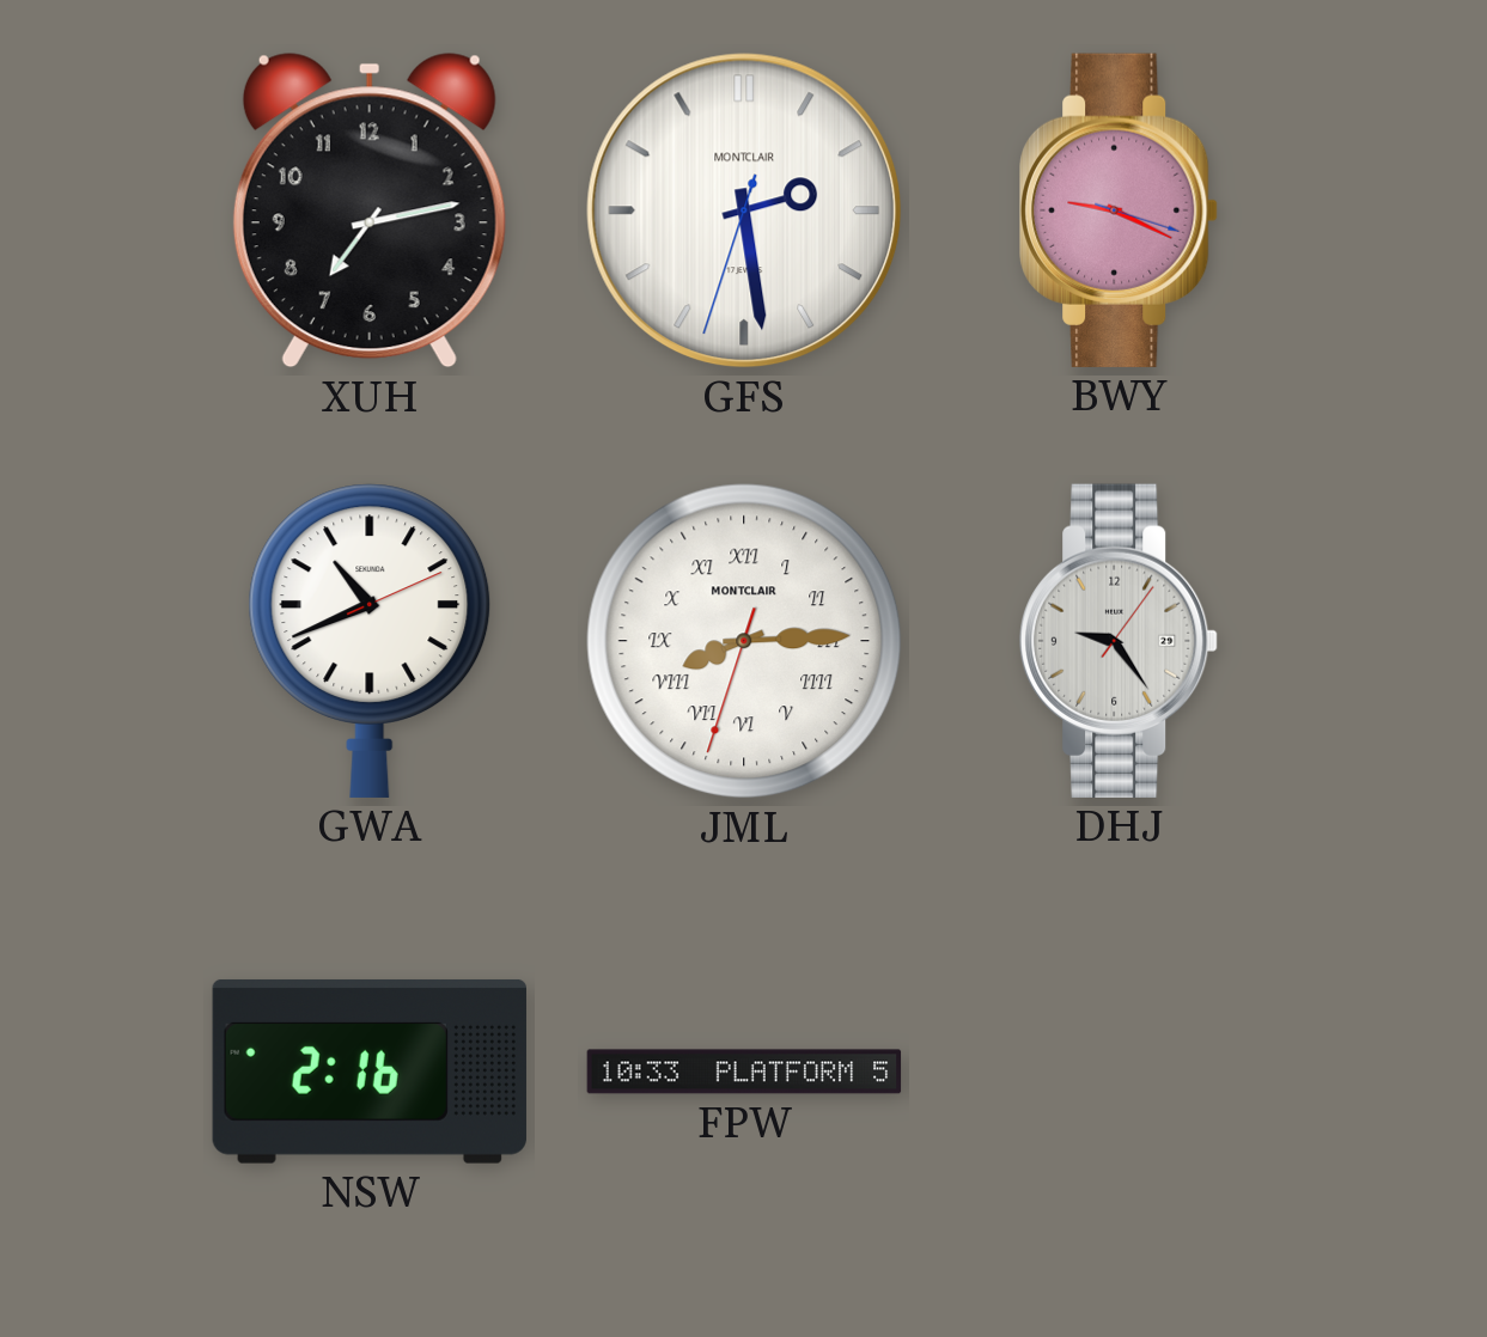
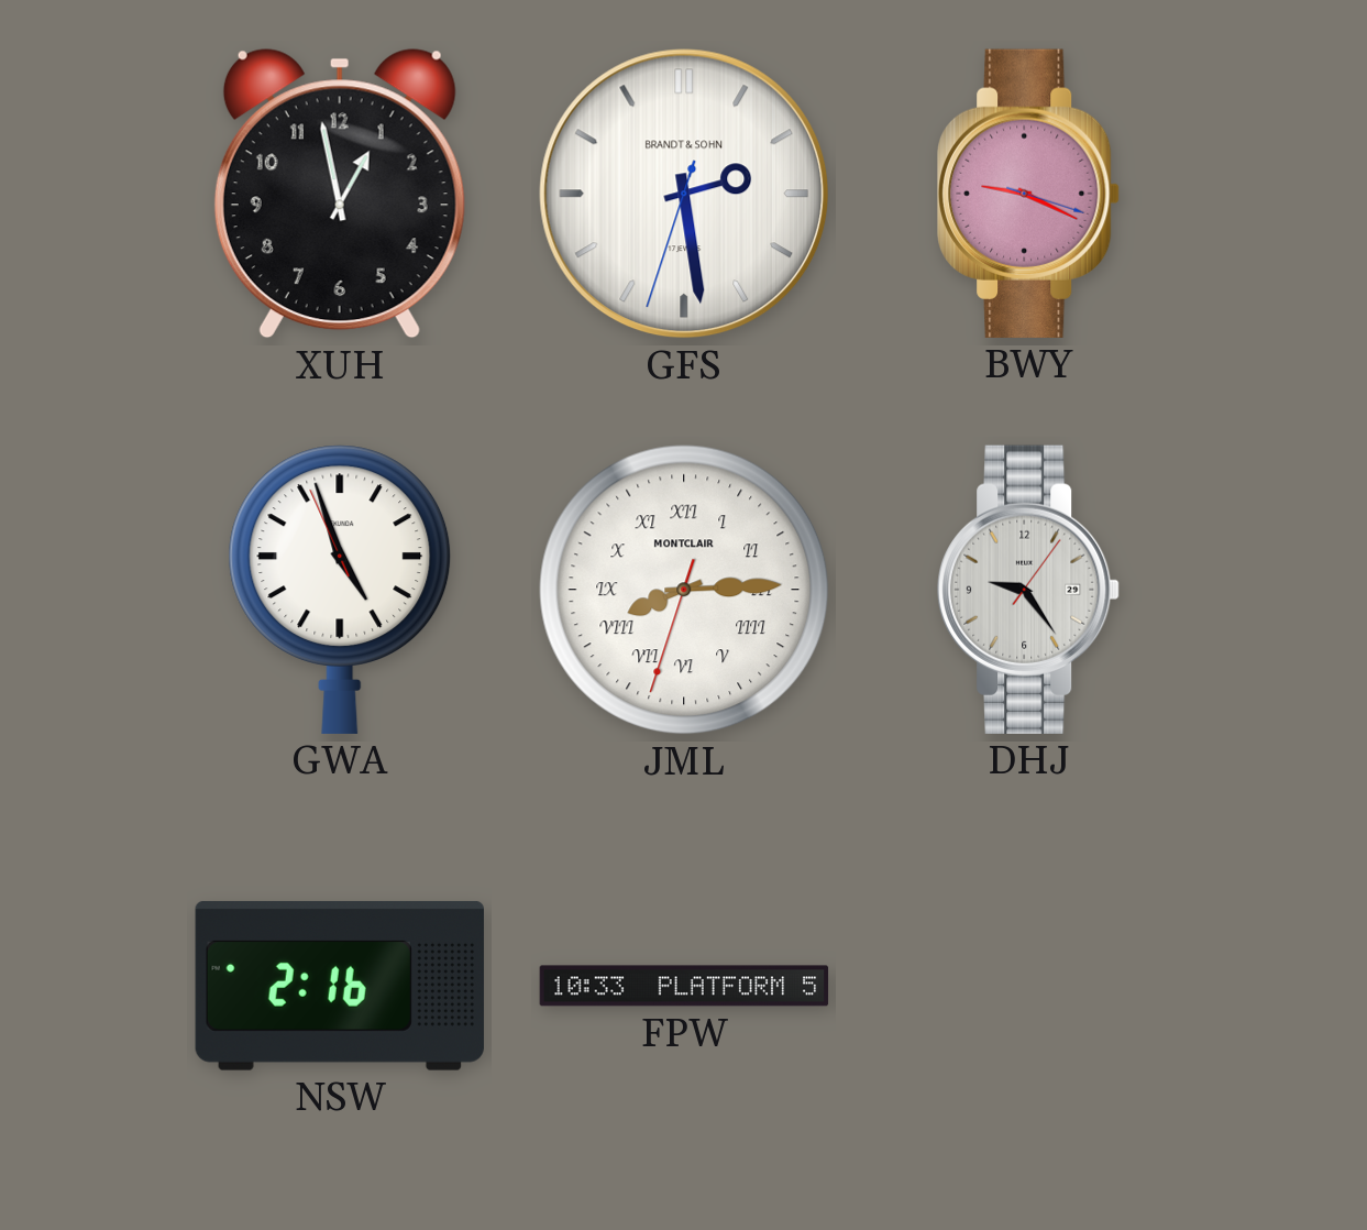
XUH: 7:13 -> 12:58
GFS brand: MONTCLAIR -> BRANDT & SOHN
GWA: 10:41 -> 4:56
